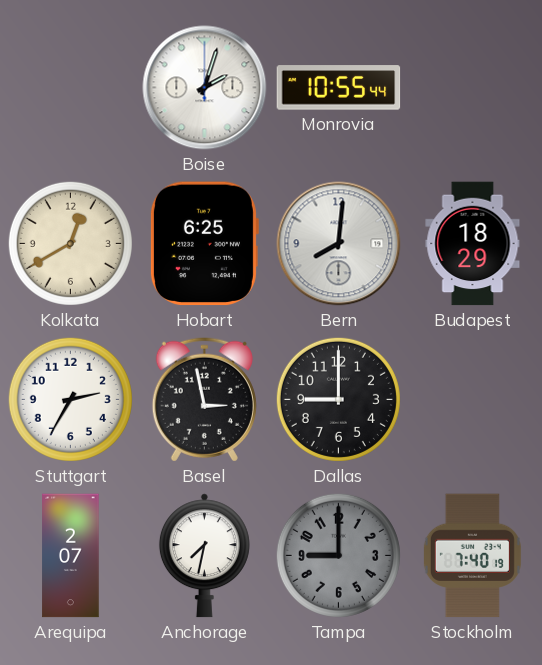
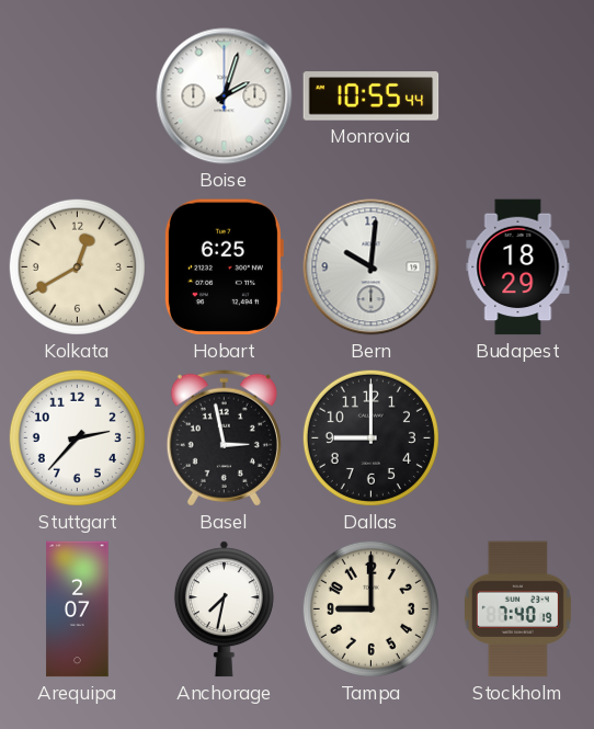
Bern: 8:01 -> 10:01
Stuttgart: 2:35 -> 2:37
Tampa dial: grey -> cream
